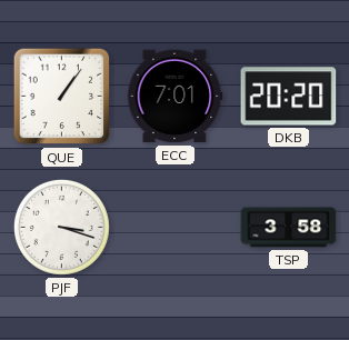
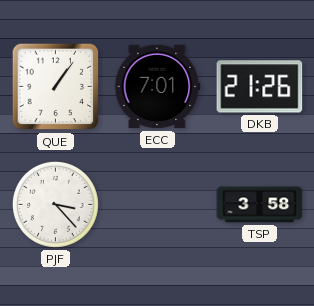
DKB: 20:20 -> 21:26
PJF: 3:18 -> 3:23
